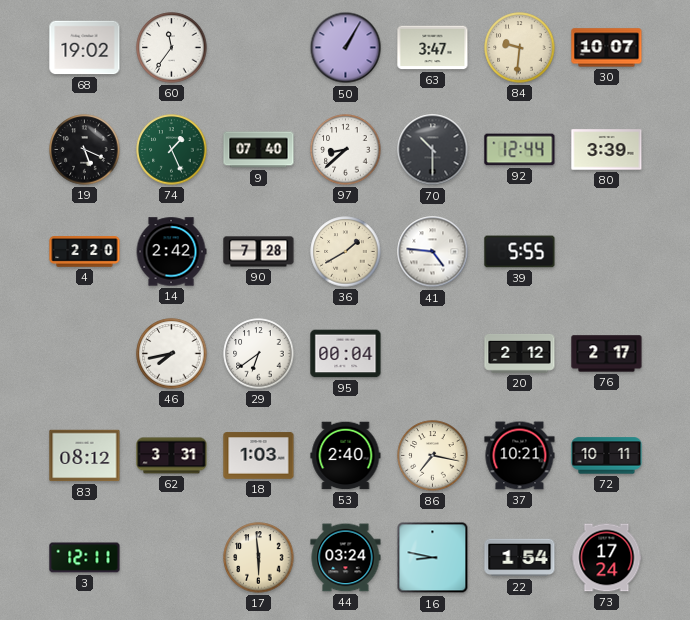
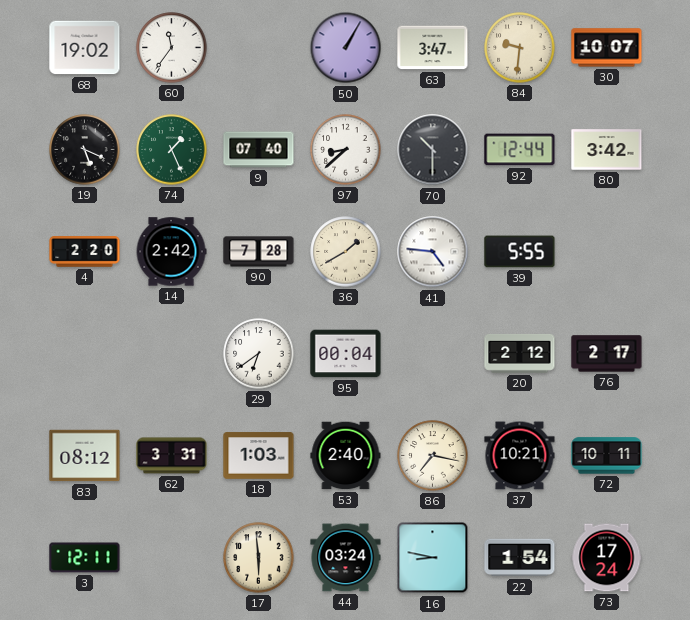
80: 3:39 -> 3:42
46: 7:43 -> none
